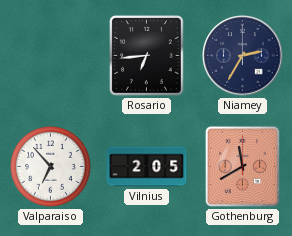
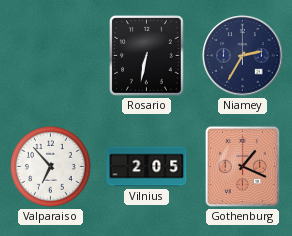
Rosario: 6:44 -> 6:32
Gothenburg: 11:40 -> 1:19
